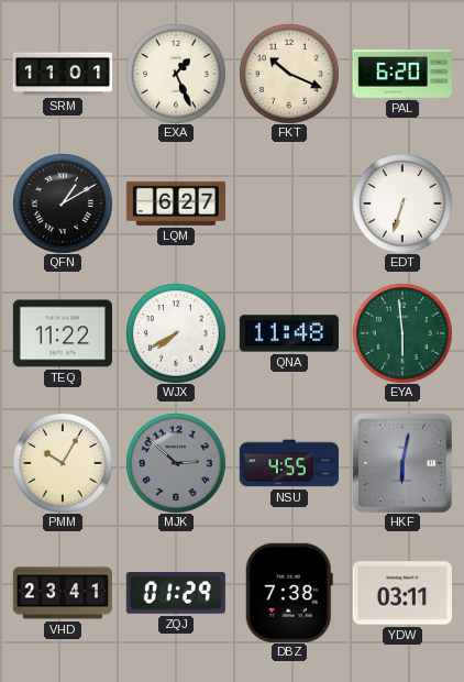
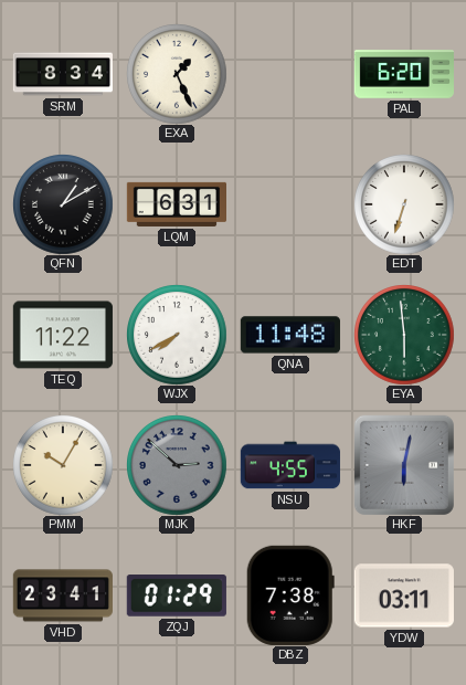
SRM: 11:01 -> 8:34
FKT: 10:19 -> none
LQM: 6:27 -> 6:31
